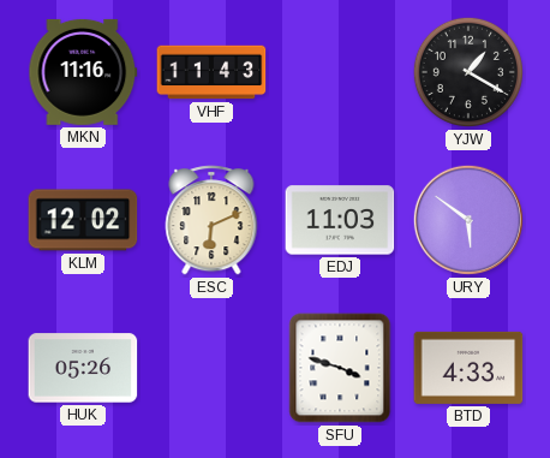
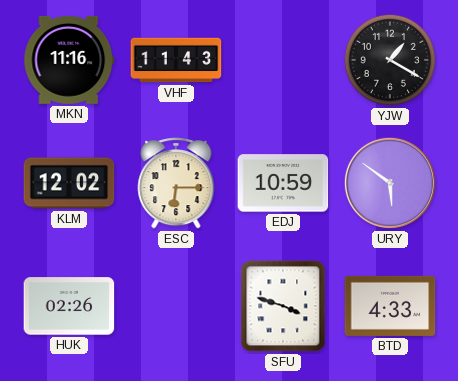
ESC: 6:11 -> 6:15
EDJ: 11:03 -> 10:59
HUK: 05:26 -> 02:26
